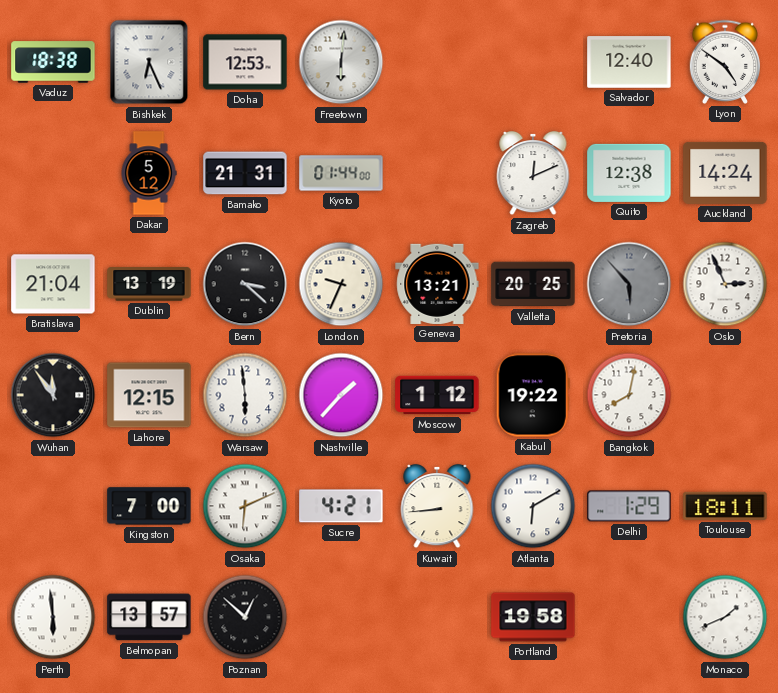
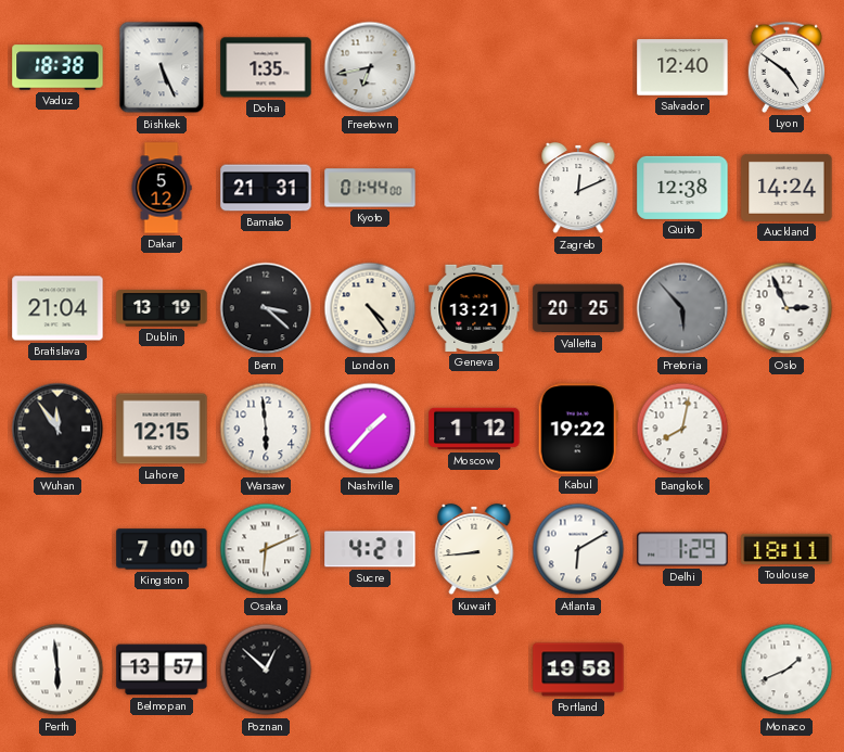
Bishkek: 6:26 -> 5:26
Doha: 12:53 -> 1:35
Freetown: 6:01 -> 6:43
London: 9:34 -> 4:24
